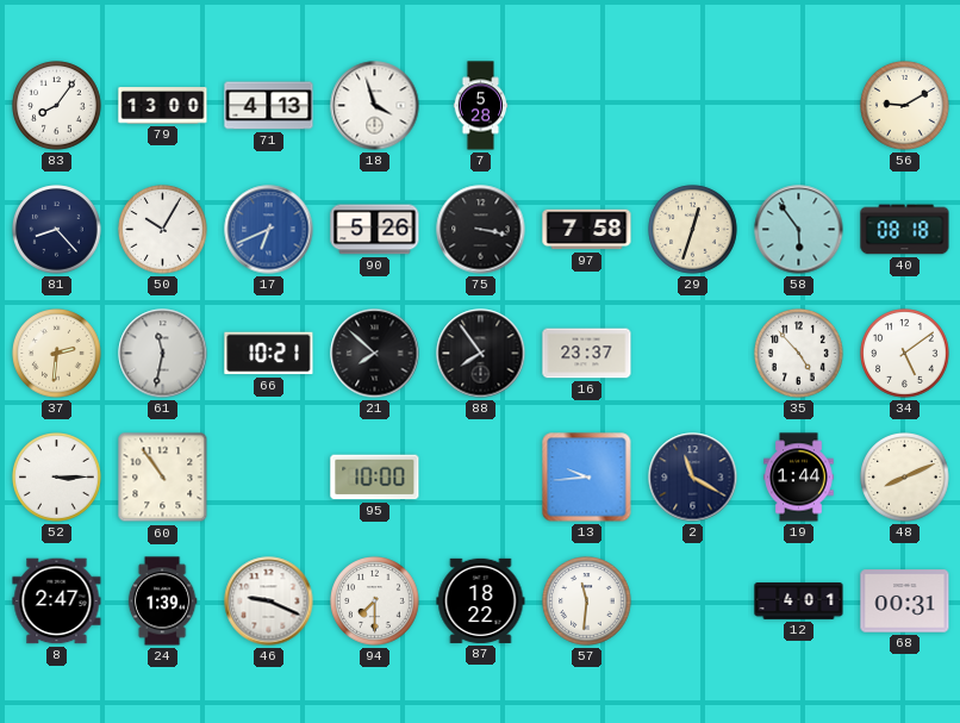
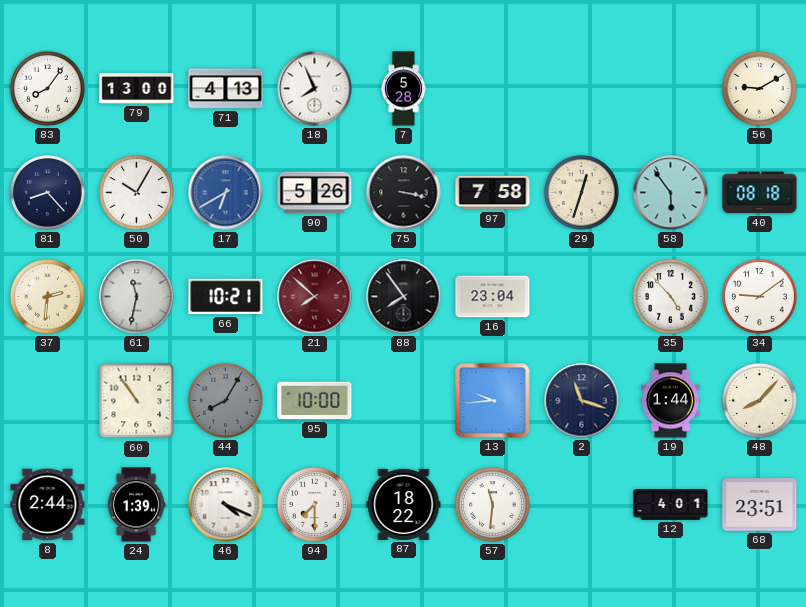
18: 3:57 -> 7:56
17: 6:41 -> 6:40
21 dial: black -> burgundy
16: 23:37 -> 23:04
34: 5:09 -> 9:09
52: 3:15 -> none
44: none -> 8:05
2: 11:20 -> 11:18
48: 8:11 -> 8:07
8: 2:47 -> 2:44
46: 9:19 -> 4:19
68: 00:31 -> 23:51
